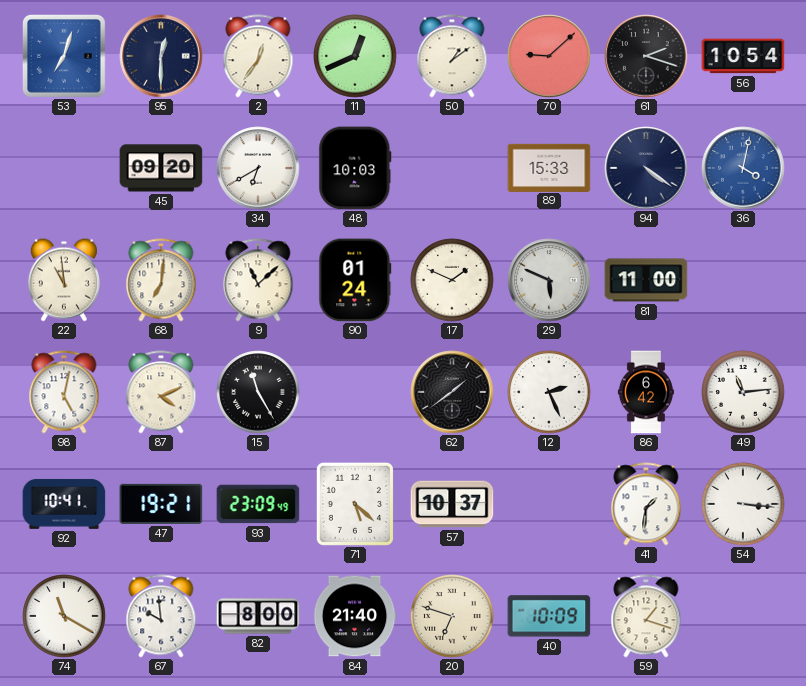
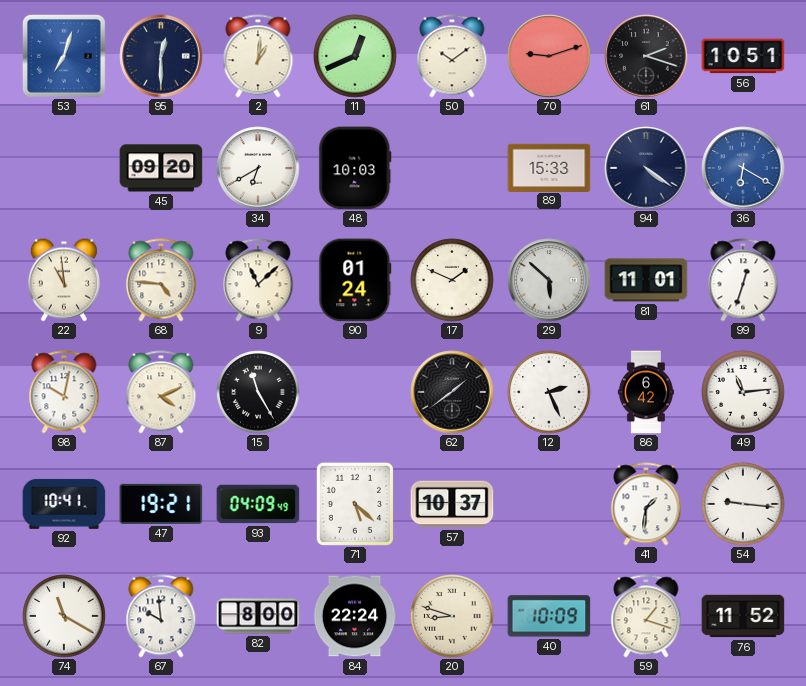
2: 12:36 -> 1:01
50: 1:09 -> 10:09
70: 9:08 -> 9:12
56: 10:54 -> 10:51
36: 4:02 -> 6:20
68: 7:01 -> 4:46
29: 5:49 -> 5:52
81: 11:00 -> 11:01
99: none -> 12:33
98: 5:02 -> 10:02
93: 23:09 -> 04:09
54: 3:16 -> 9:16
84: 21:40 -> 22:24
20: 6:48 -> 8:48
76: none -> 11:52
